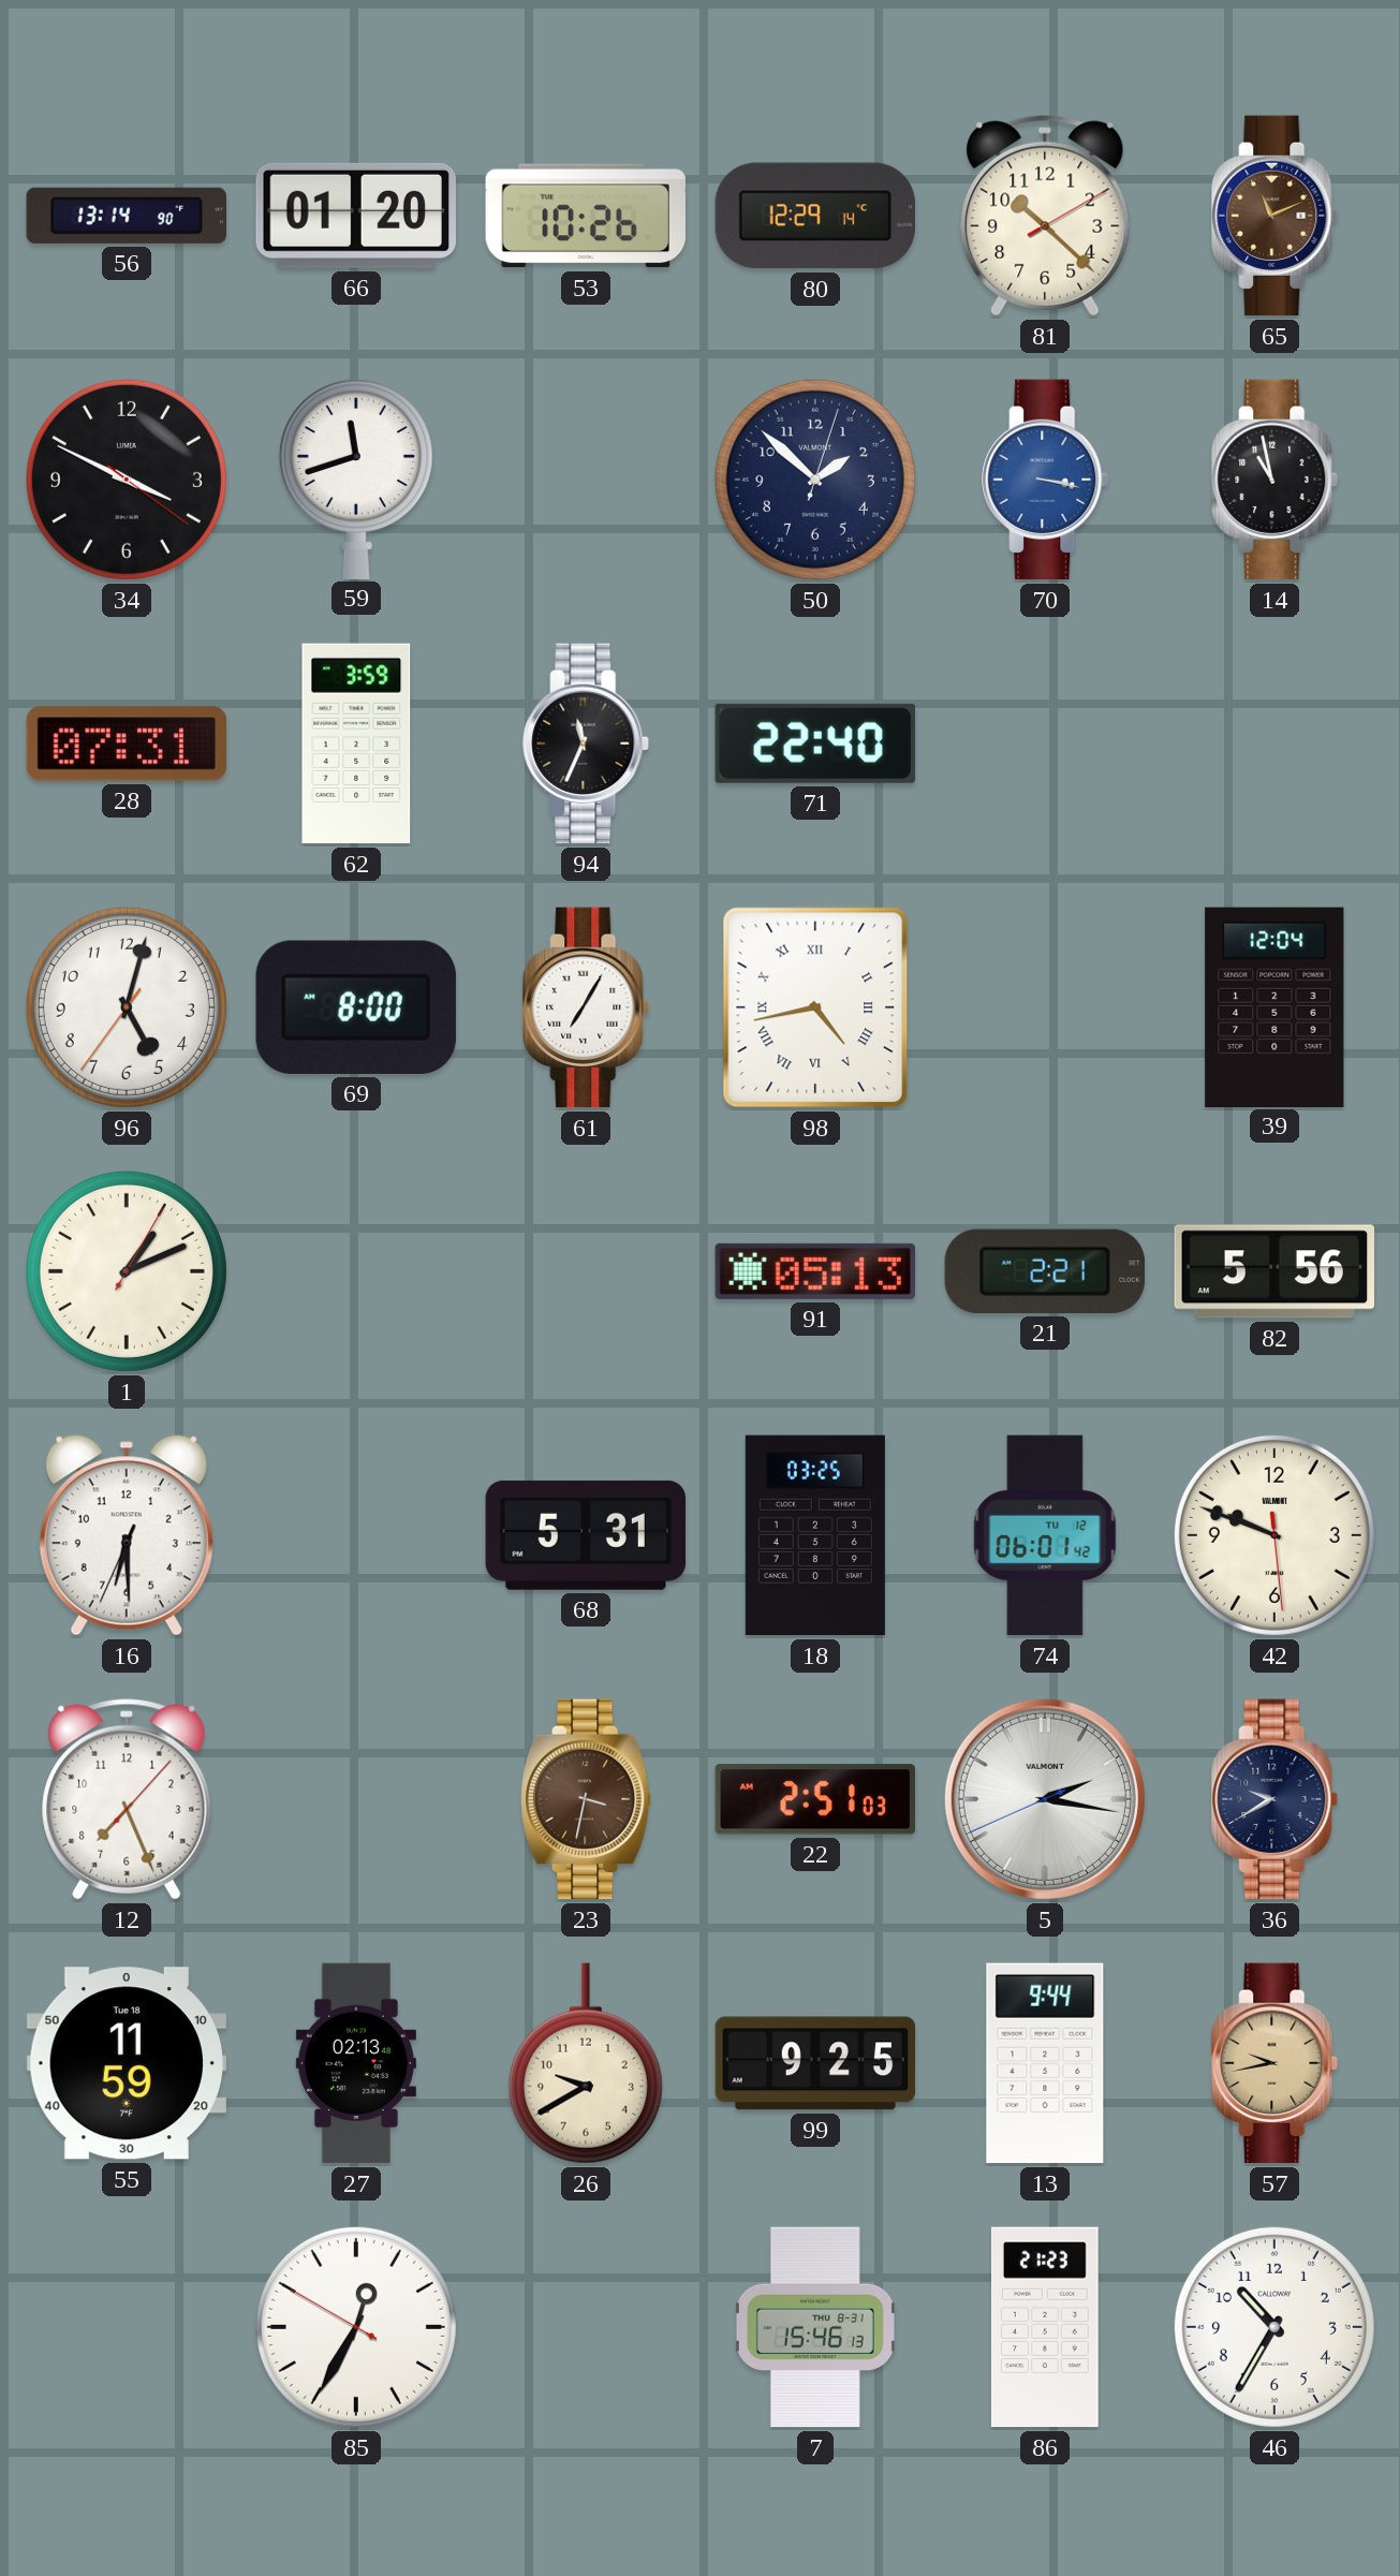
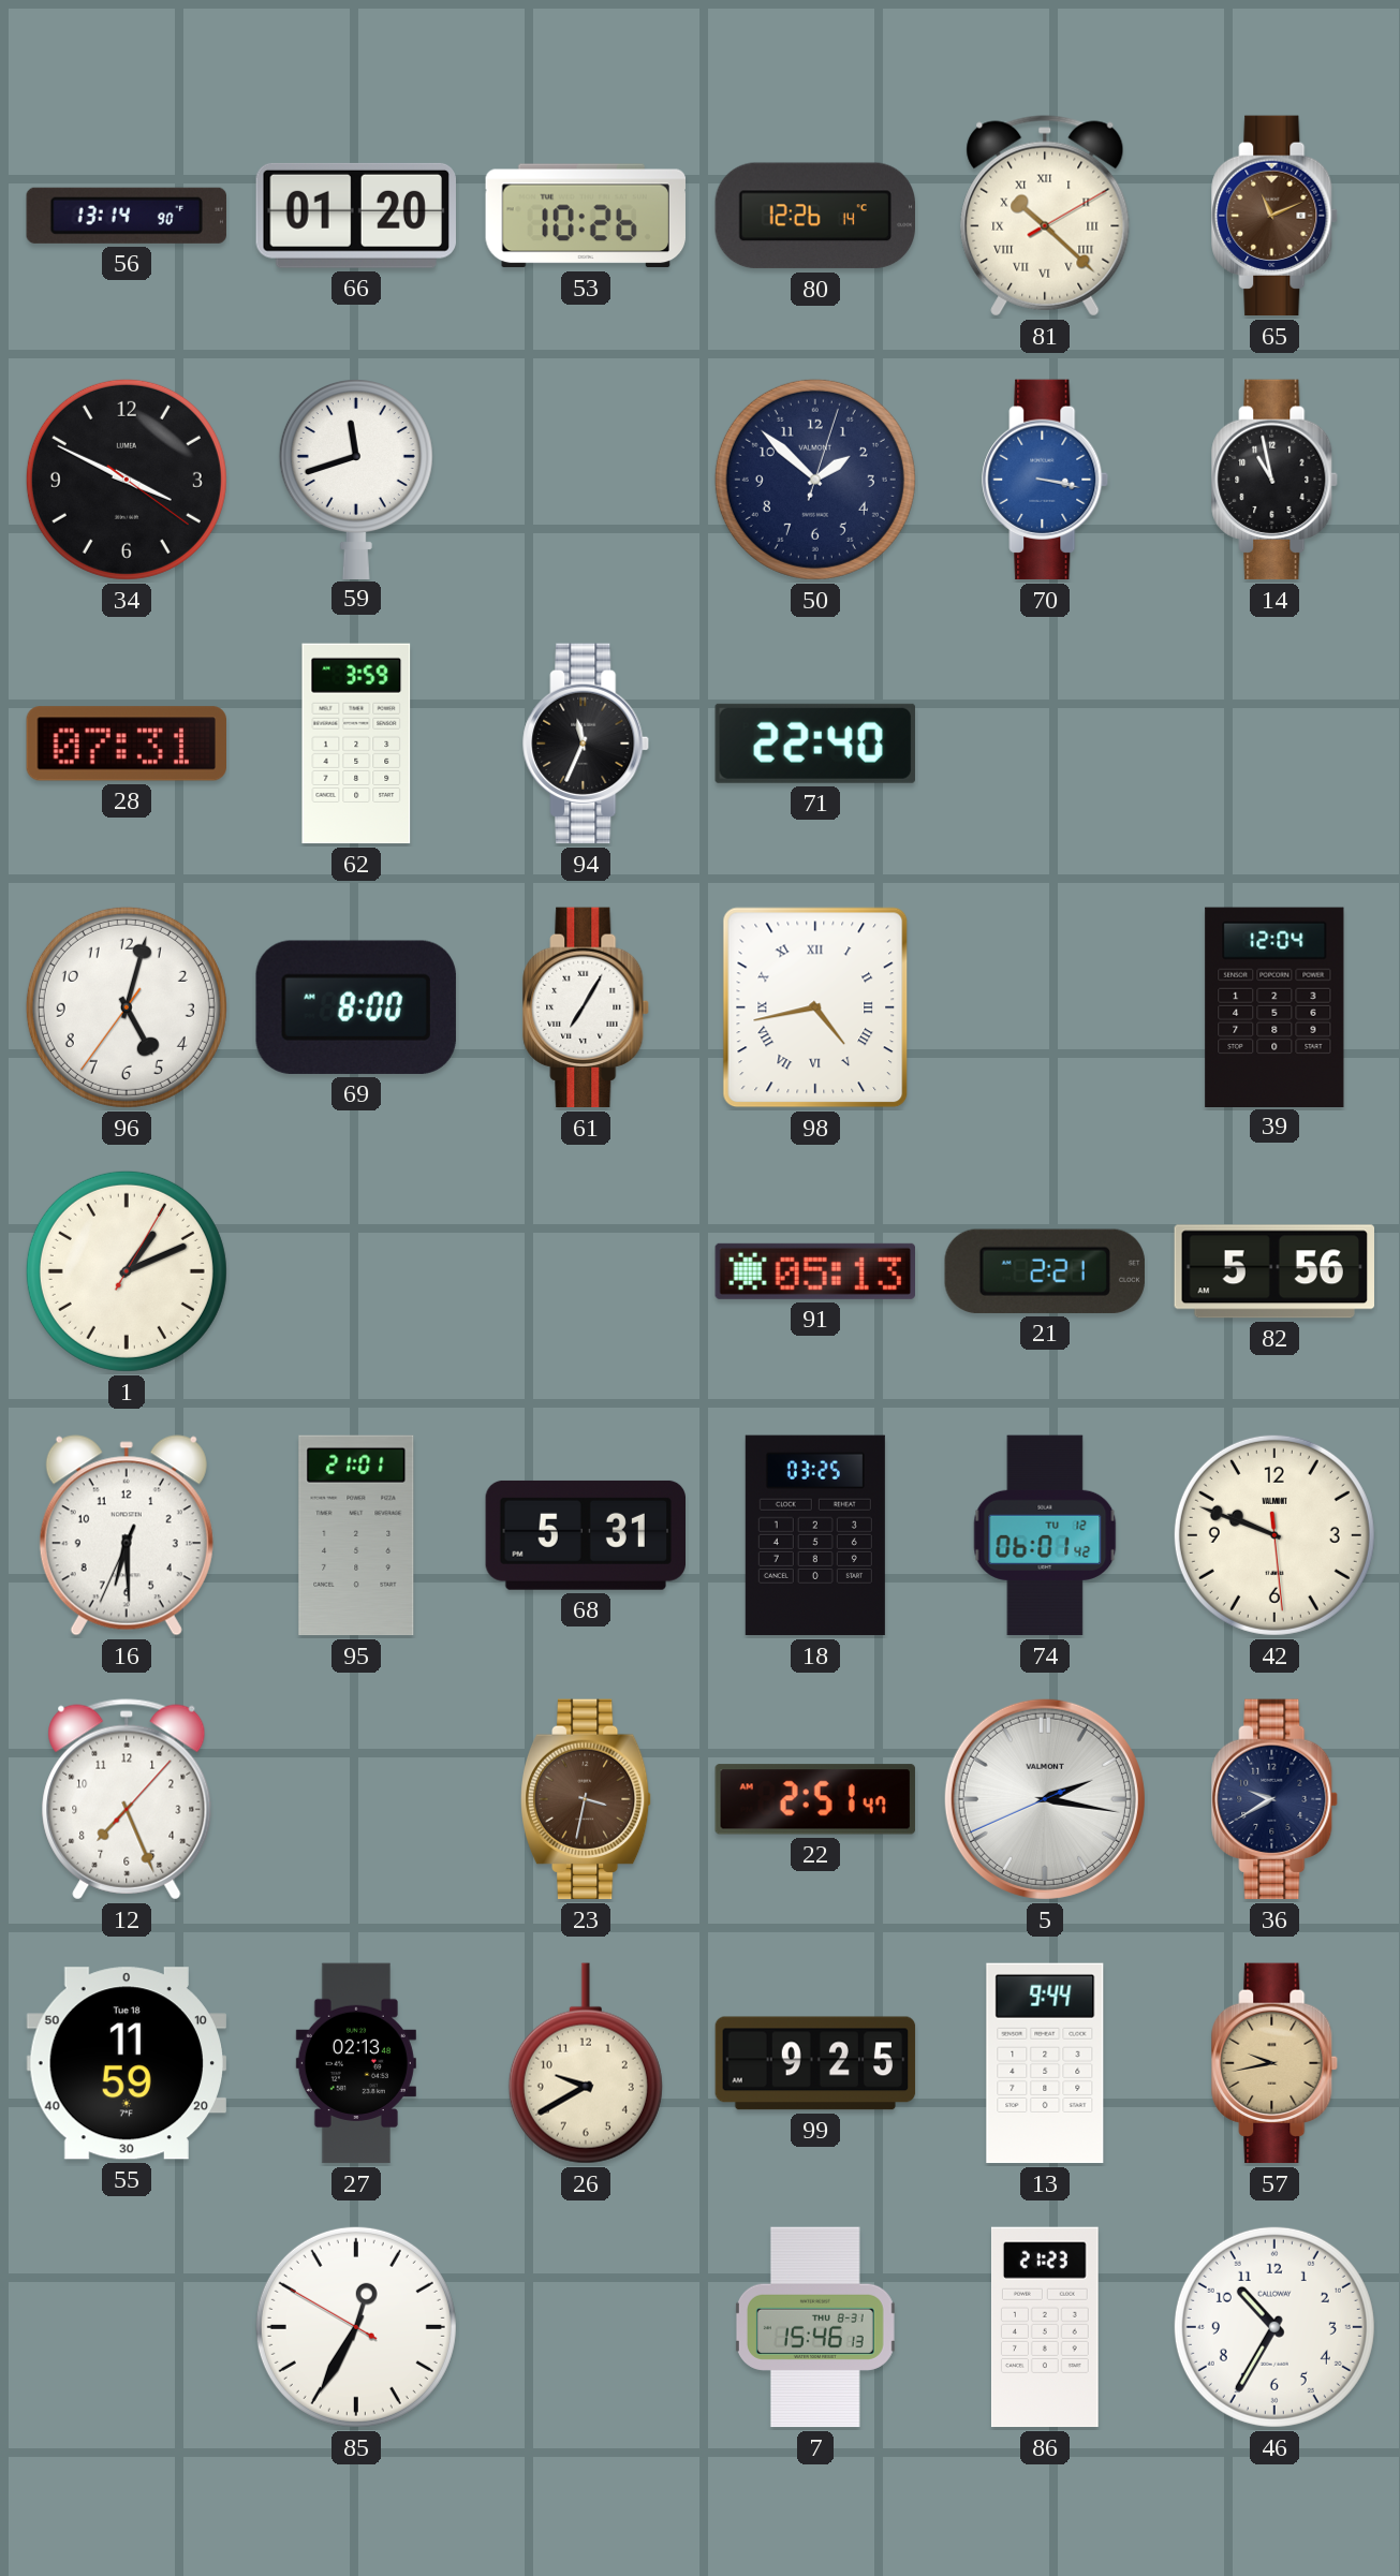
80: 12:29 -> 12:26
81 numerals: Arabic -> Roman
95: none -> 21:01
22: 2:51:03 -> 2:51:47
